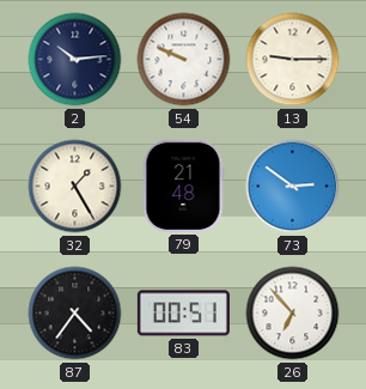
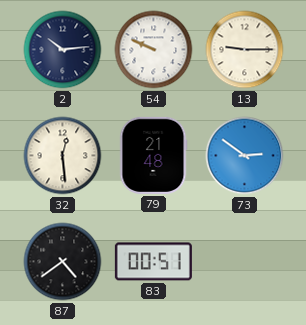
32: 1:25 -> 12:29
87: 4:36 -> 4:39
26: 6:53 -> none
